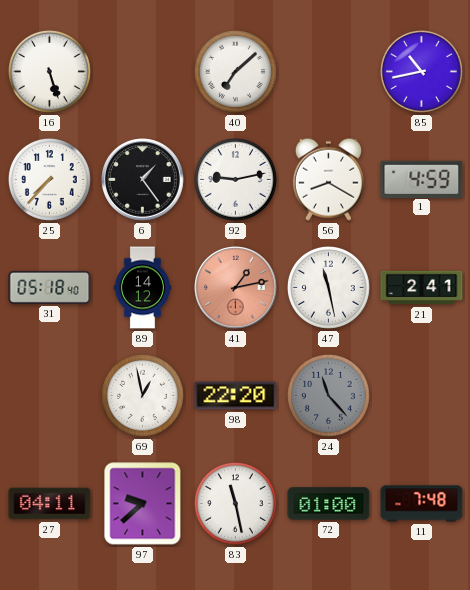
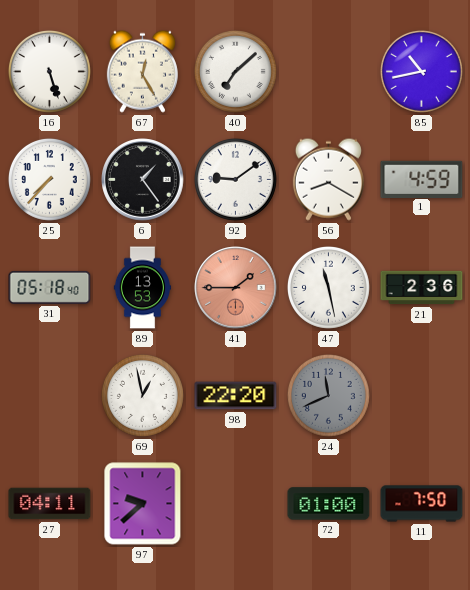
67: none -> 12:25
92: 9:13 -> 9:09
89: 14:12 -> 13:53
41: 1:13 -> 1:45
21: 2:41 -> 2:36
24: 11:23 -> 11:41
83: 11:28 -> none
11: 7:48 -> 7:50
